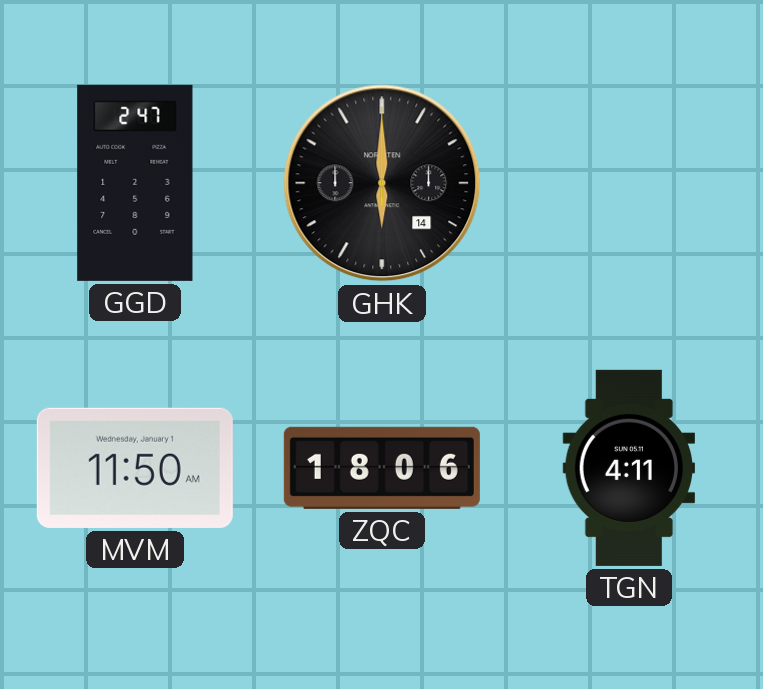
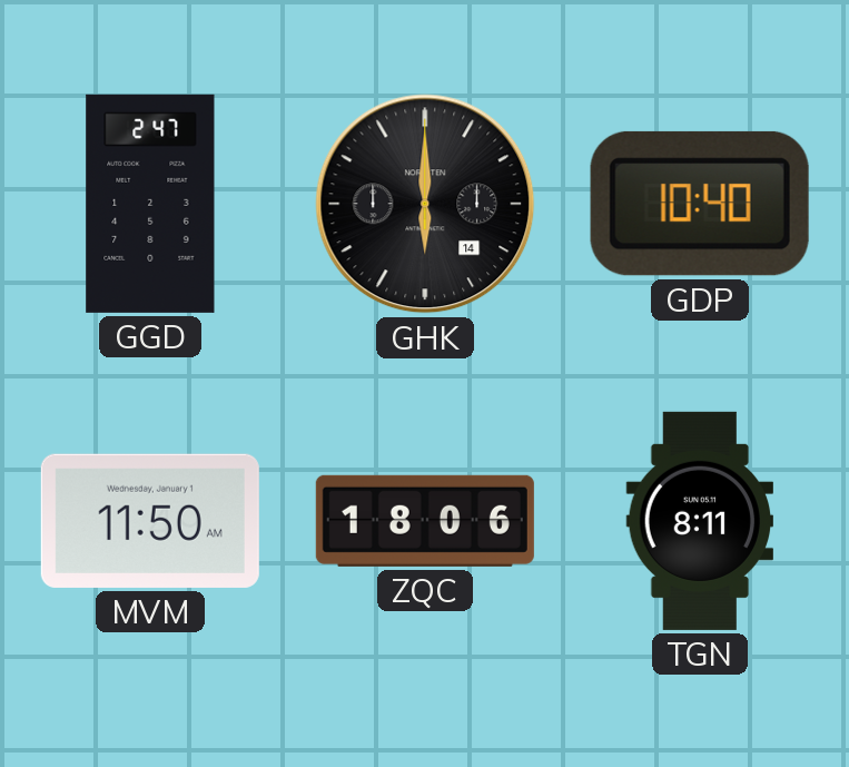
GDP: none -> 10:40
TGN: 4:11 -> 8:11
